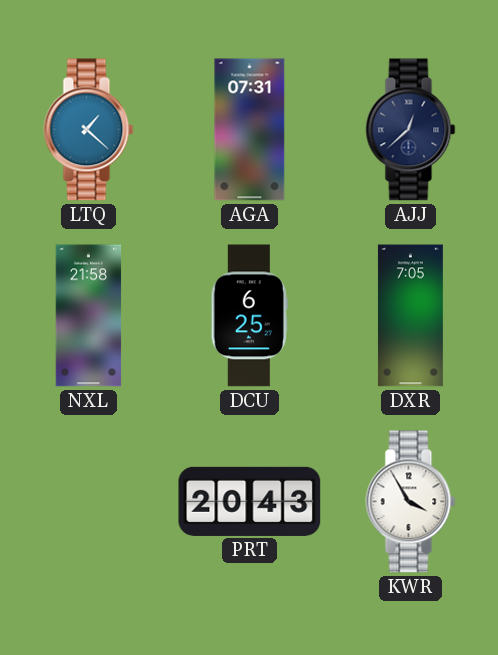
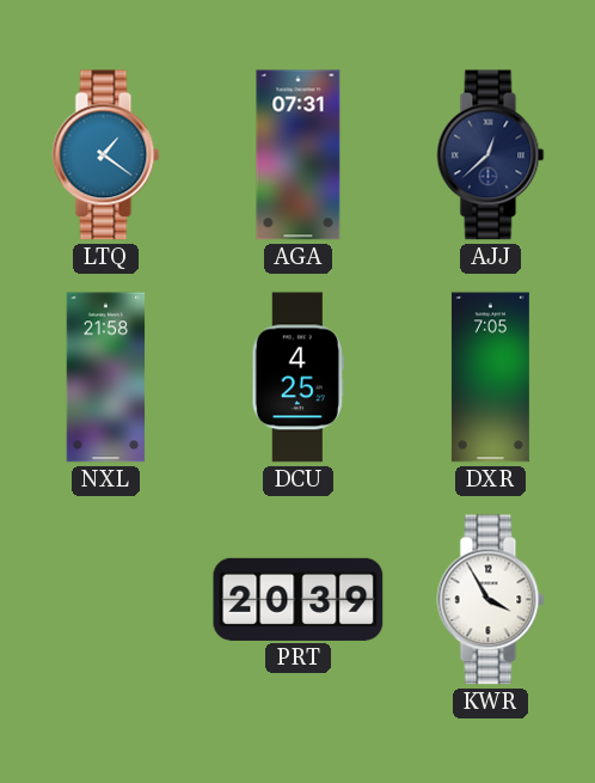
LTQ: 1:22 -> 1:21
DCU: 6:25 -> 4:25
PRT: 20:43 -> 20:39
